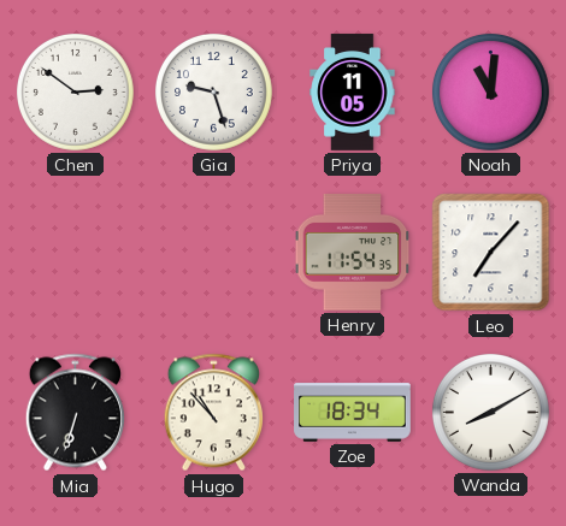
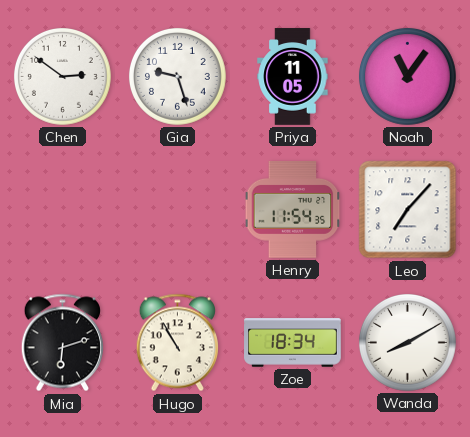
Noah: 11:01 -> 11:06
Mia: 6:33 -> 6:12
Hugo: 10:53 -> 10:55
